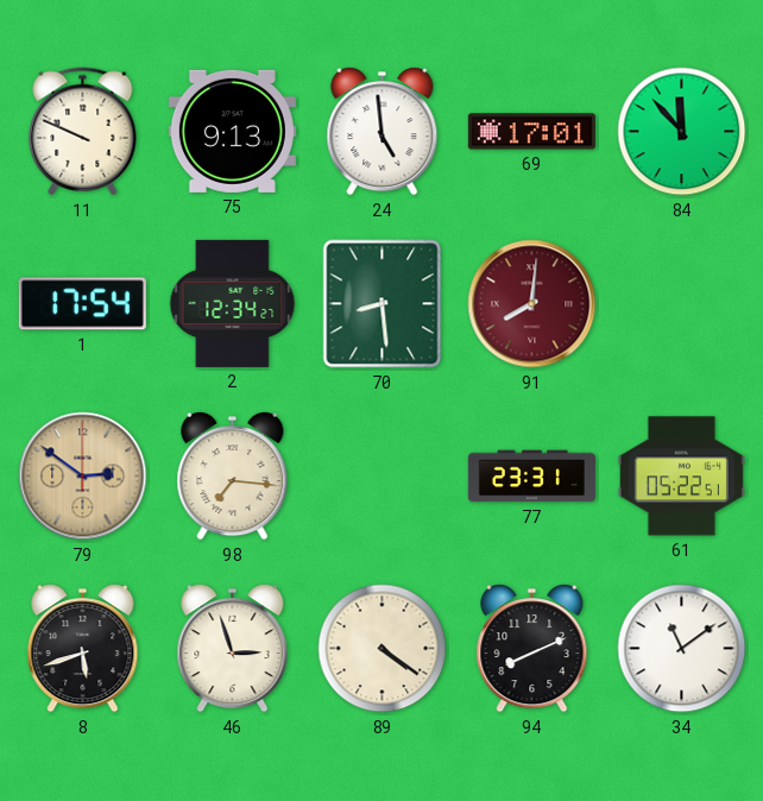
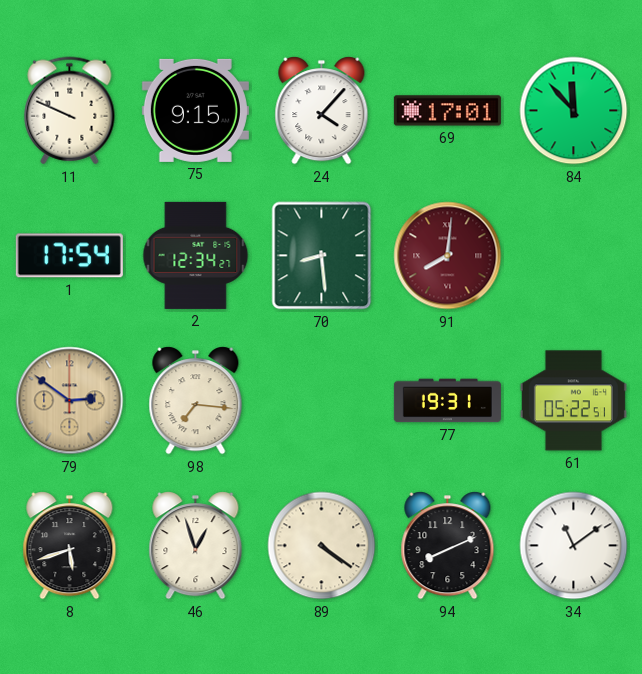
75: 9:13 -> 9:15
24: 4:59 -> 4:07
77: 23:31 -> 19:31
46: 2:57 -> 12:57
